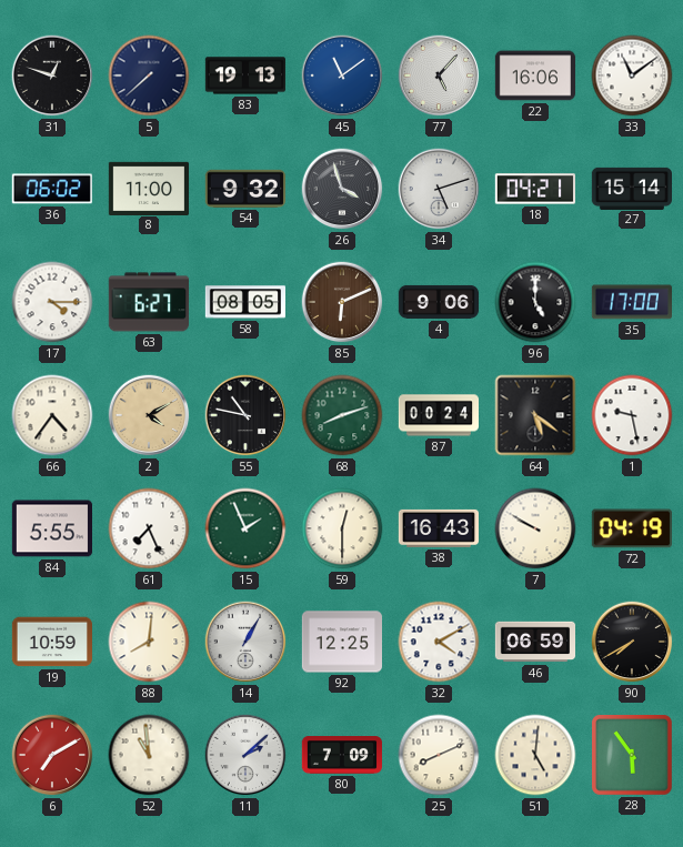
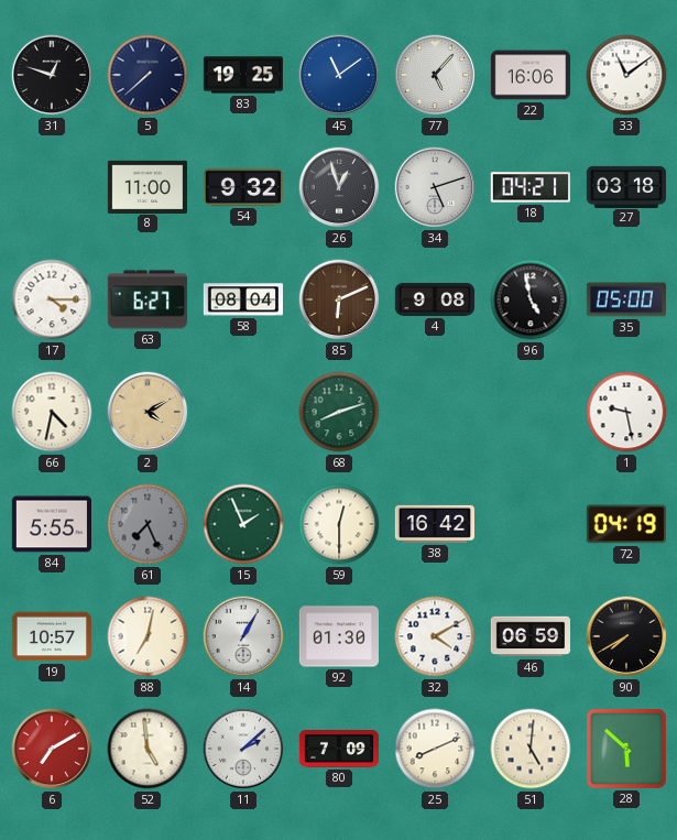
83: 19:13 -> 19:25
36: 06:02 -> none
26: 3:57 -> 12:57
27: 15:14 -> 03:18
58: 08:05 -> 08:04
4: 9:06 -> 9:08
96: 5:00 -> 4:58
35: 17:00 -> 05:00
66: 4:36 -> 4:32
55: 10:47 -> none
87: 00:24 -> none
64: 5:21 -> none
61 dial: white -> grey
38: 16:43 -> 16:42
7: 9:50 -> none
19: 10:59 -> 10:57
88: 8:01 -> 7:02
92: 12:25 -> 01:30
52: 10:59 -> 4:59
28: 5:54 -> 5:52
